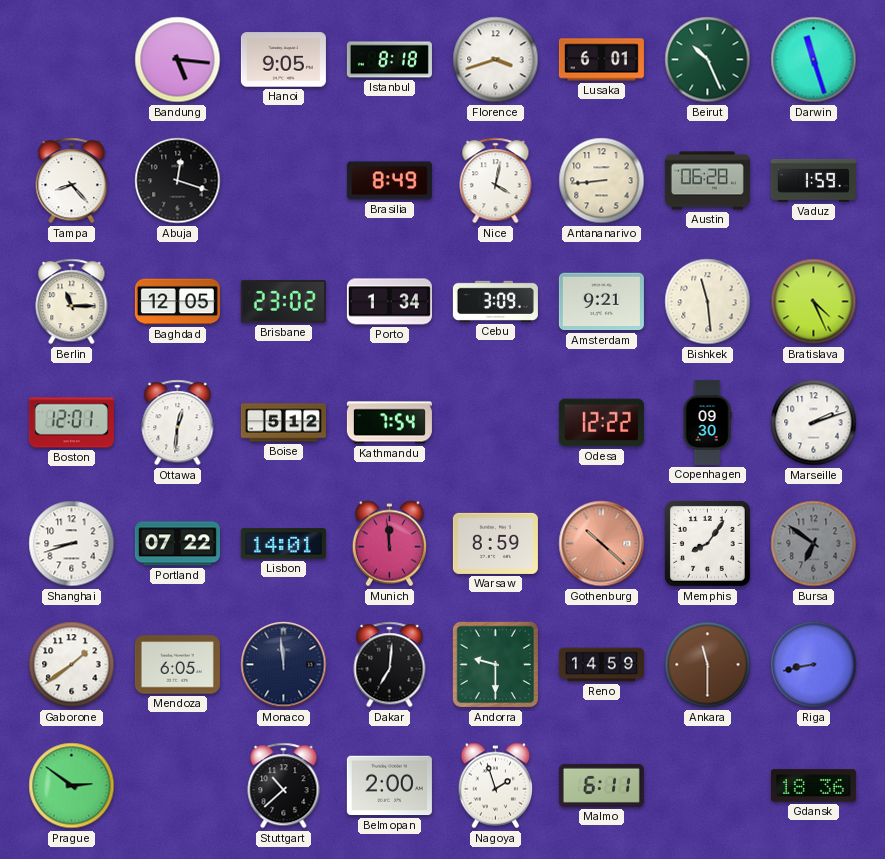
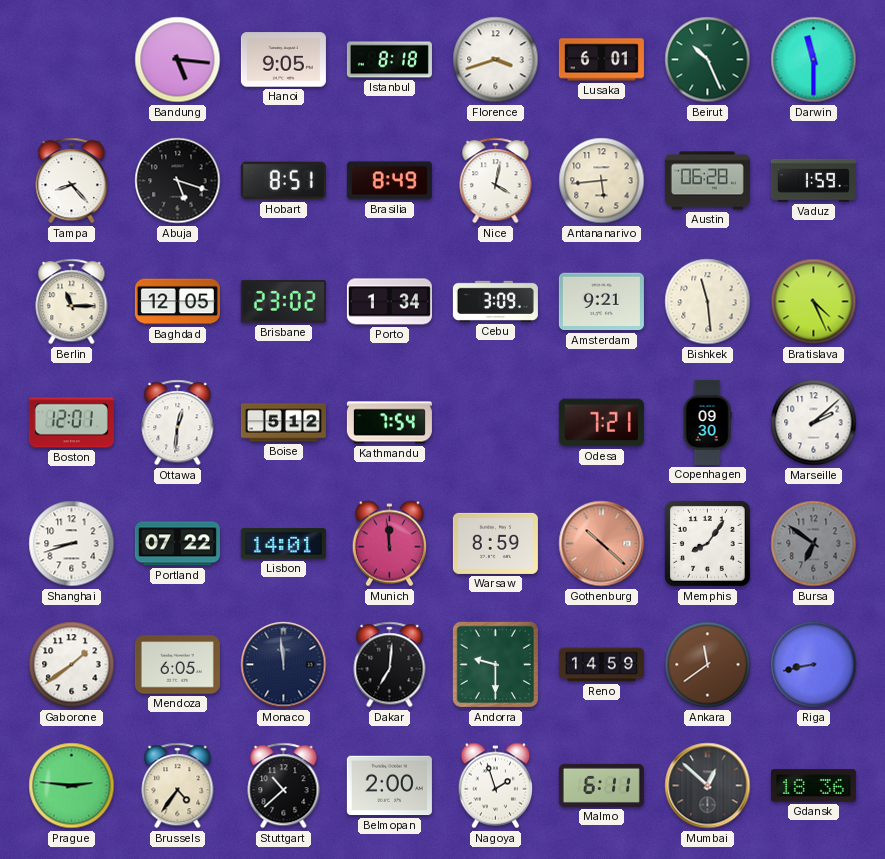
Darwin: 11:27 -> 11:30
Abuja: 12:18 -> 5:18
Hobart: none -> 8:51
Antananarivo: 8:44 -> 5:44
Odesa: 12:22 -> 7:21
Marseille: 2:12 -> 2:08
Ankara: 11:30 -> 11:39
Prague: 2:51 -> 2:46
Brussels: none -> 4:36
Mumbai: none -> 12:52
